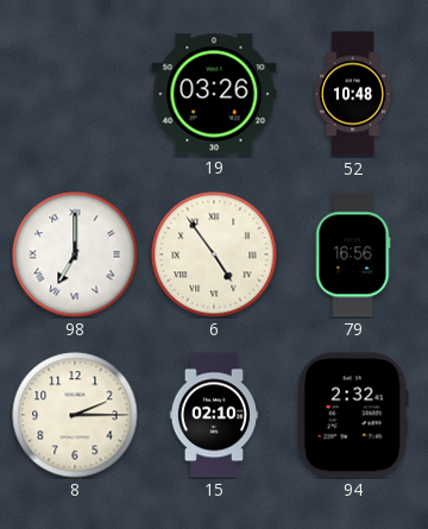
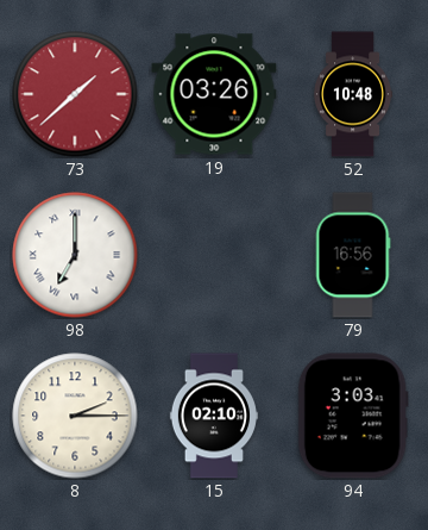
73: none -> 1:38
6: 4:54 -> none
94: 2:32 -> 3:03
